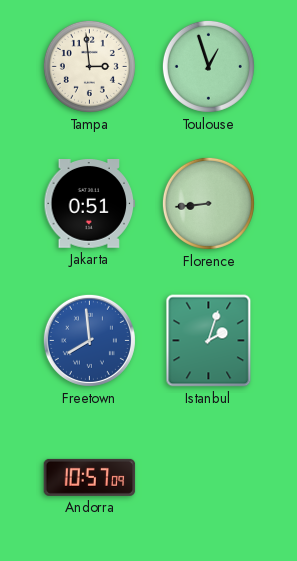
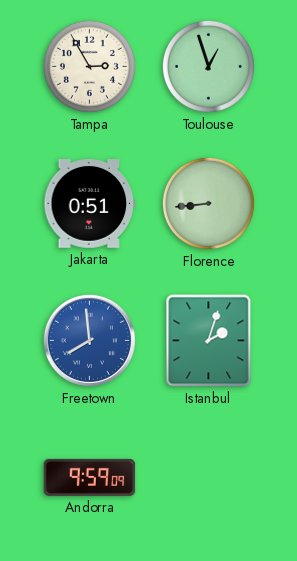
Tampa: 2:59 -> 2:55
Andorra: 10:57 -> 9:59
